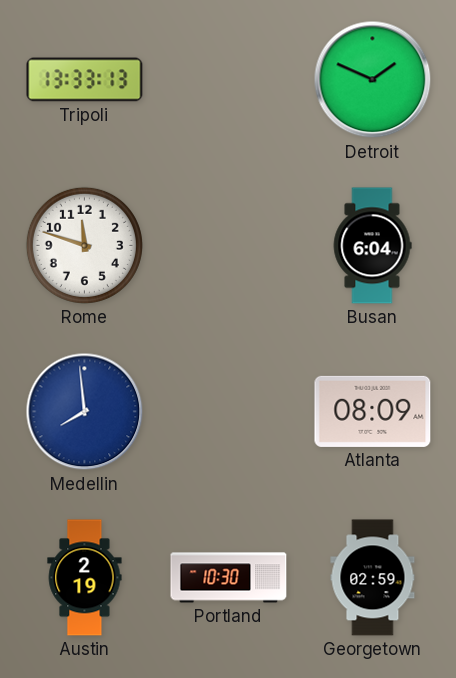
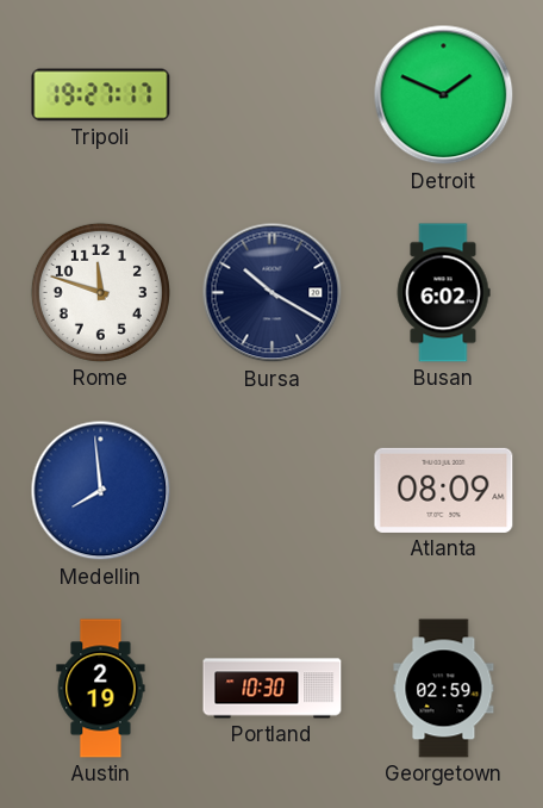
Tripoli: 13:33 -> 19:27
Bursa: none -> 10:20
Busan: 6:04 -> 6:02
